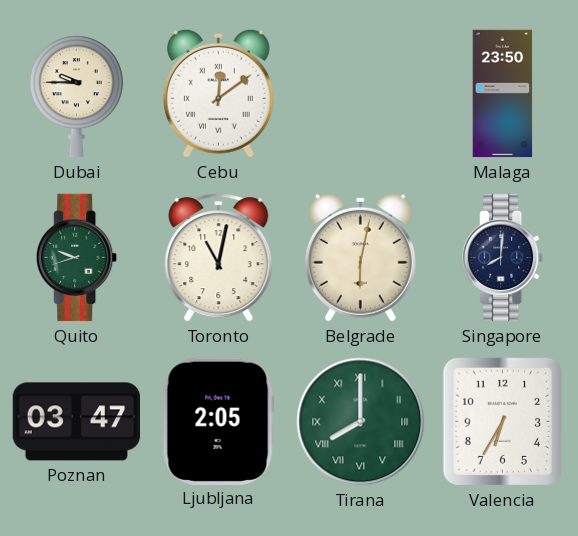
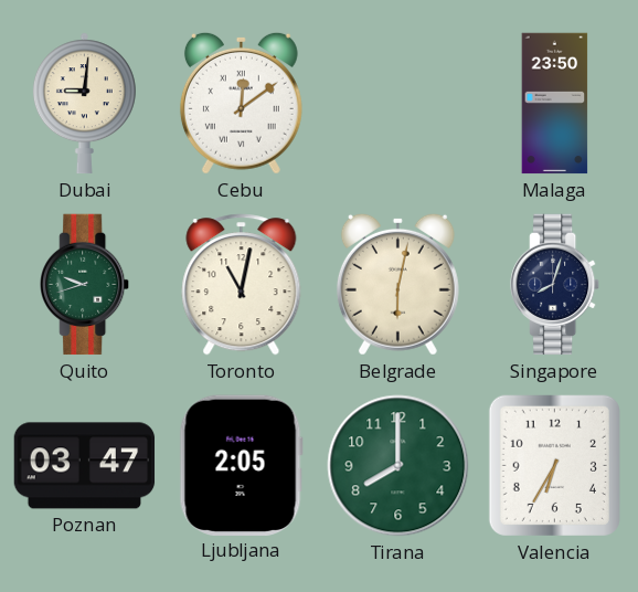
Dubai: 9:45 -> 9:01
Singapore: 8:01 -> 8:03
Tirana numerals: Roman -> Arabic
